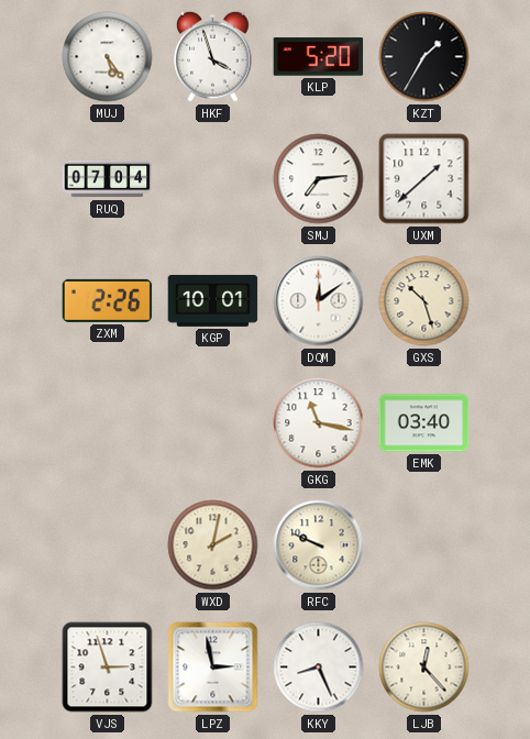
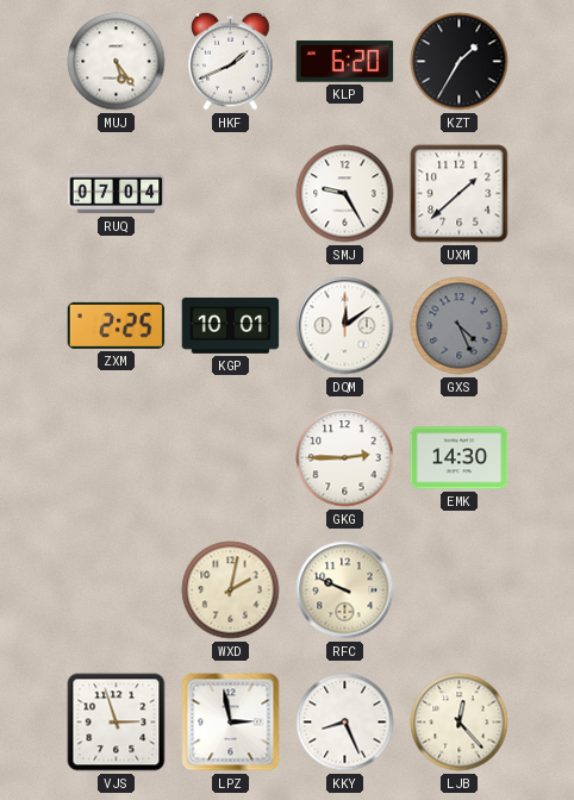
HKF: 3:57 -> 1:41
KLP: 5:20 -> 6:20
SMJ: 7:14 -> 9:25
ZXM: 2:26 -> 2:25
GXS: 10:27 -> 4:26
GXS dial: cream -> grey
GKG: 11:17 -> 2:45
EMK: 03:40 -> 14:30
